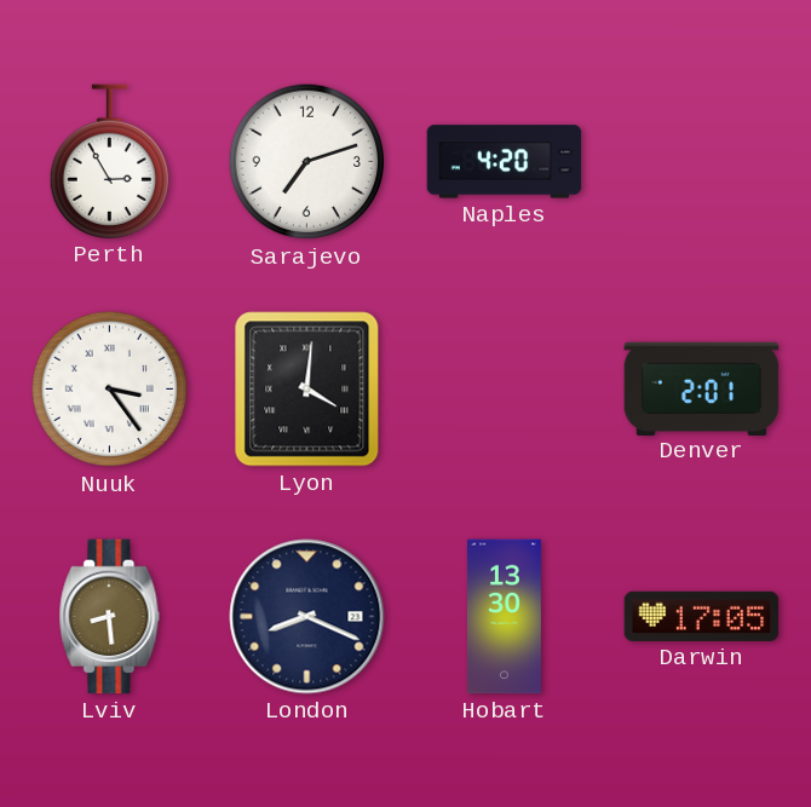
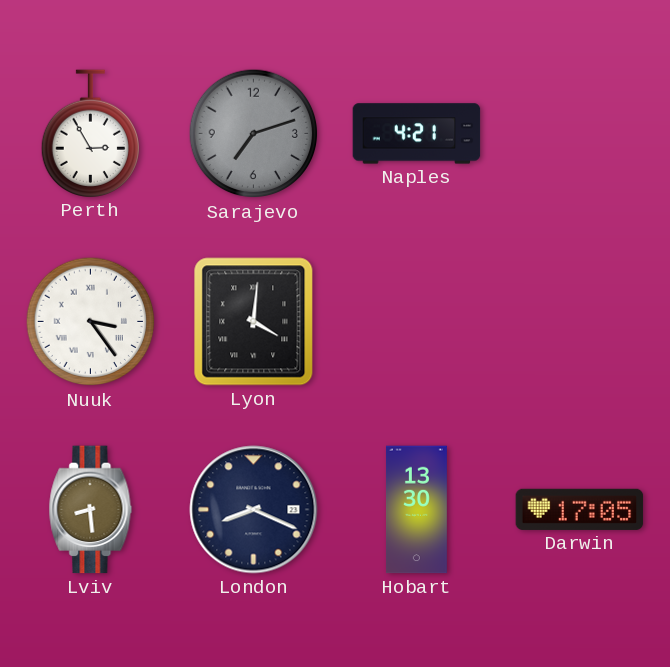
Sarajevo dial: white -> grey
Naples: 4:20 -> 4:21
Denver: 2:01 -> none
